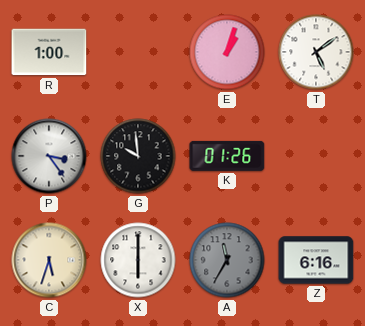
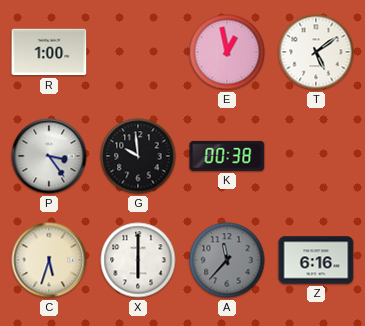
E: 1:03 -> 12:58
K: 01:26 -> 00:38
A: 11:35 -> 11:37
